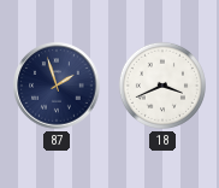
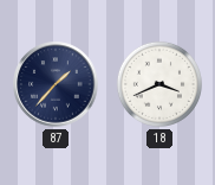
87: 1:57 -> 1:37
